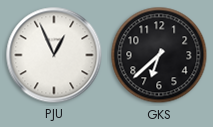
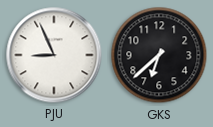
PJU: 12:56 -> 8:56
